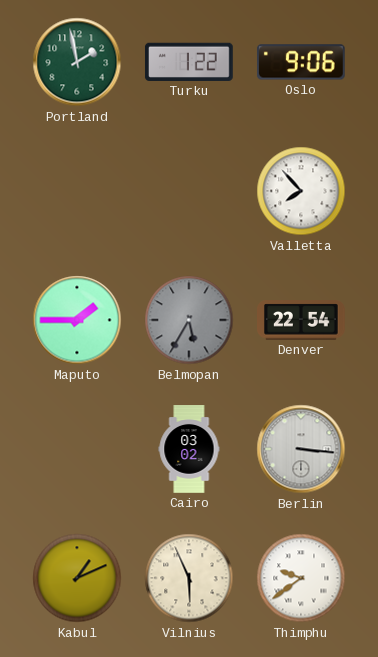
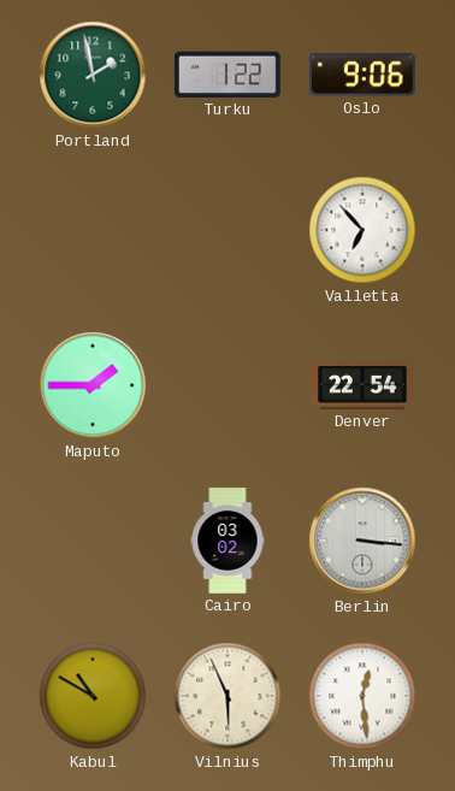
Valletta: 7:53 -> 6:53
Belmopan: 5:35 -> none
Kabul: 1:11 -> 10:50
Thimphu: 9:39 -> 12:29
